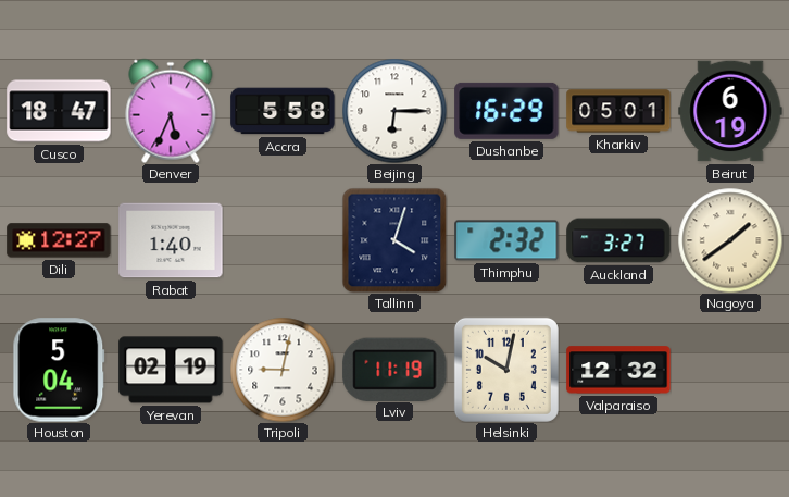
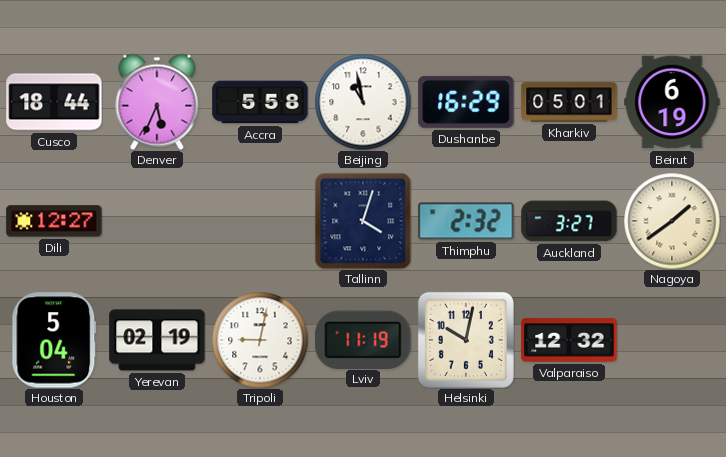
Cusco: 18:47 -> 18:44
Beijing: 6:15 -> 10:58
Rabat: 1:40 -> none
